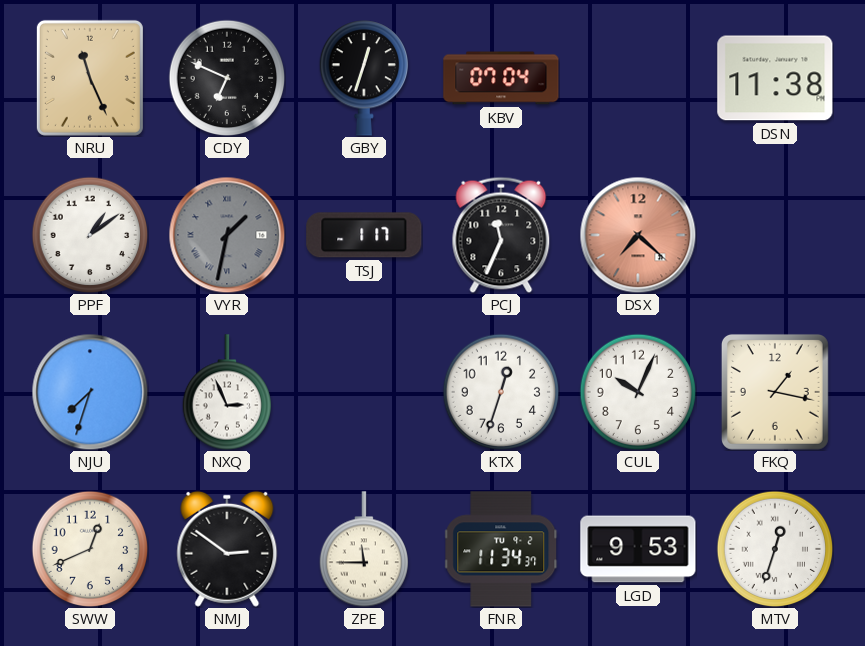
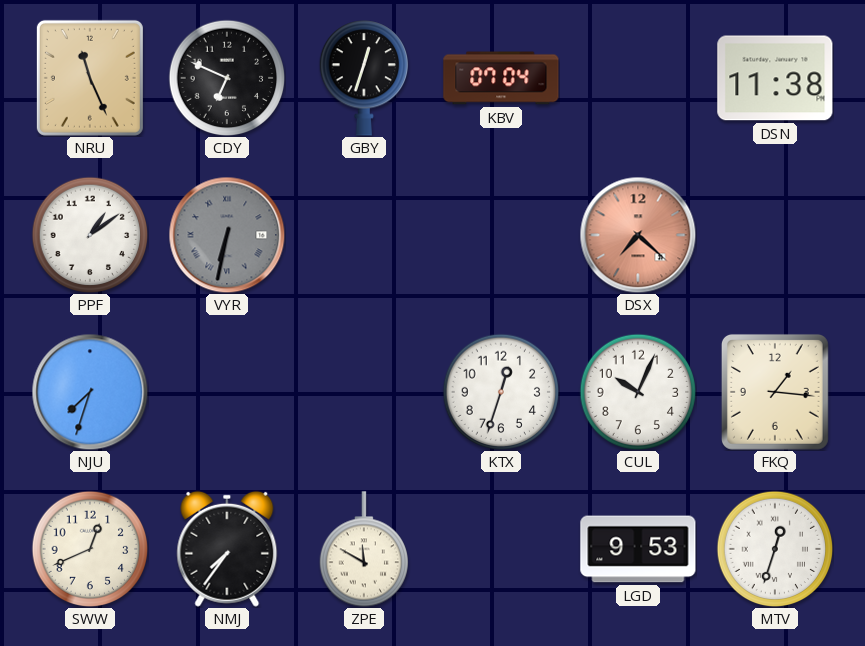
VYR: 1:32 -> 6:32
TSJ: 1:17 -> none
PCJ: 11:34 -> none
NXQ: 2:56 -> none
FKQ: 1:17 -> 1:16
NMJ: 2:51 -> 7:36
ZPE: 11:45 -> 11:50
FNR: 11:34 -> none
